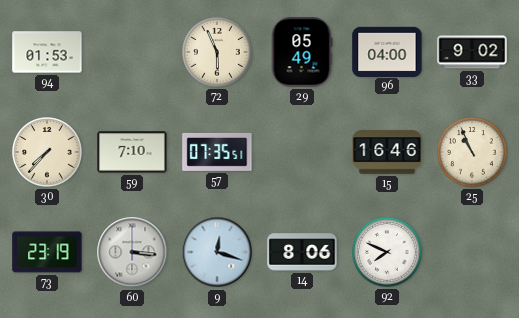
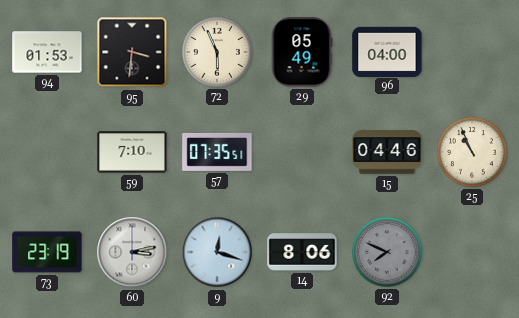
95: none -> 3:31
33: 9:02 -> none
30: 7:37 -> none
15: 16:46 -> 04:46
60: 3:16 -> 3:13
92 dial: white -> grey
